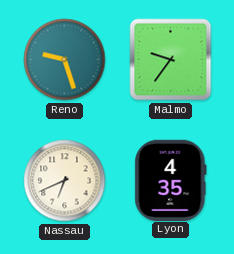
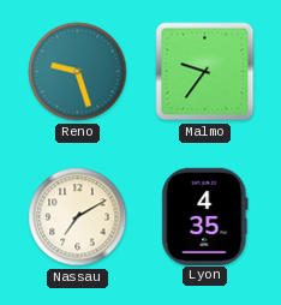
Nassau: 6:41 -> 7:10
